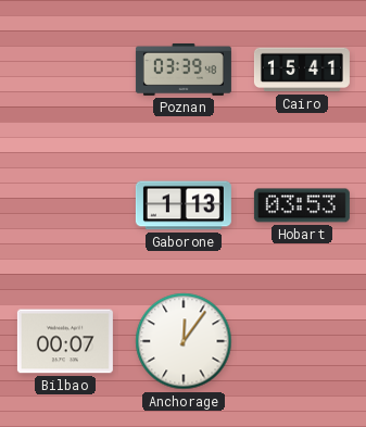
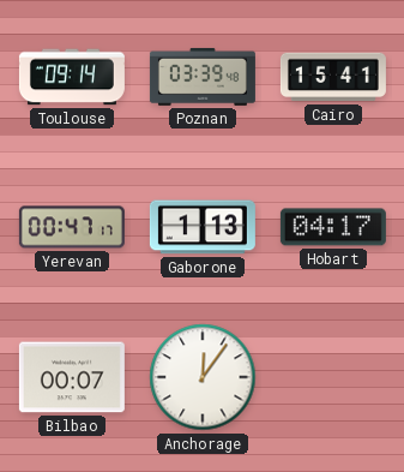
Toulouse: none -> 09:14
Yerevan: none -> 00:47
Hobart: 03:53 -> 04:17
